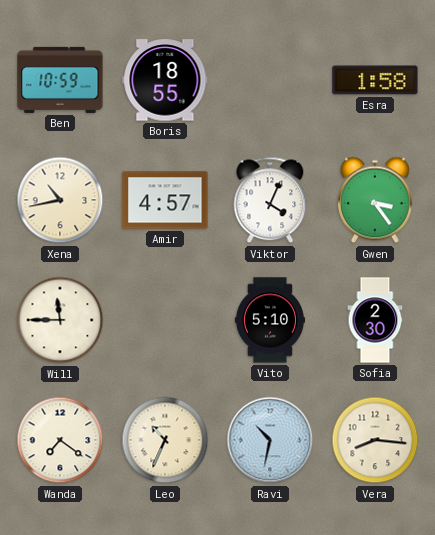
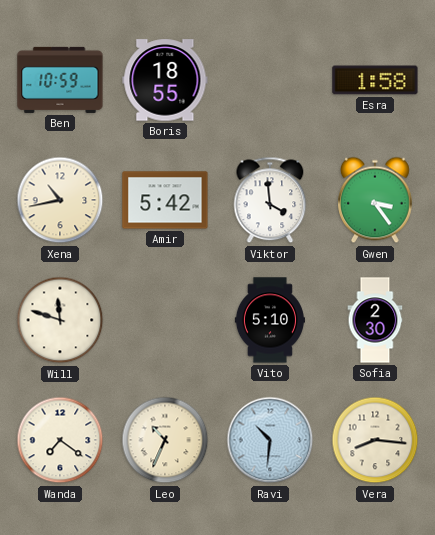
Amir: 4:57 -> 5:42
Viktor: 4:04 -> 3:59
Will: 11:45 -> 11:48
Ravi: 10:32 -> 10:31
